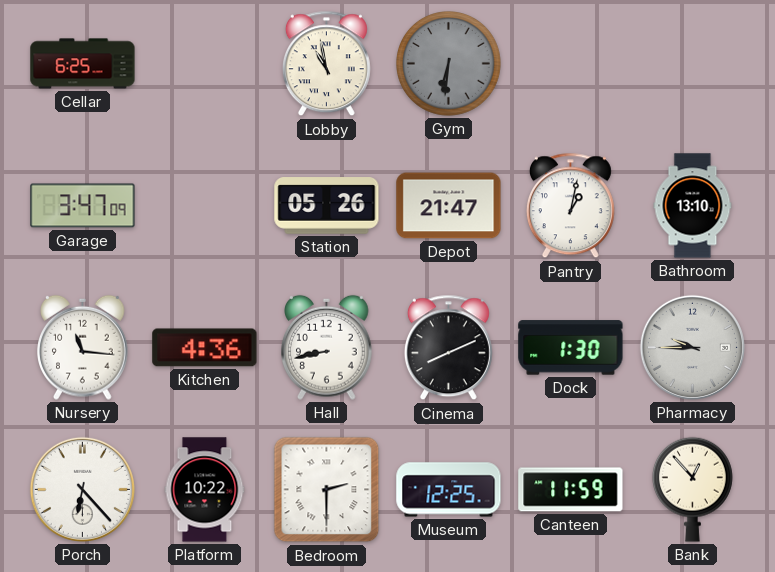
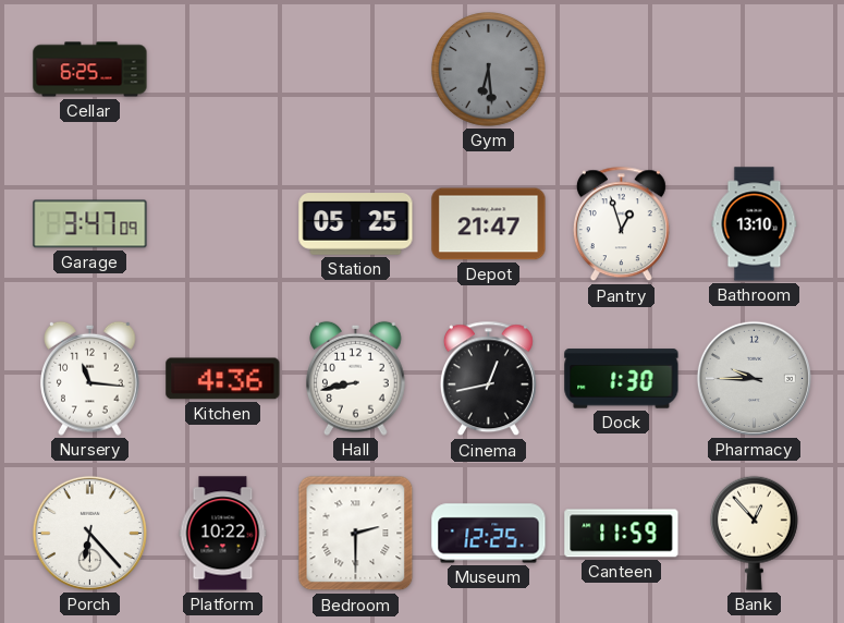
Lobby: 10:58 -> none
Gym: 6:31 -> 6:29
Station: 05:26 -> 05:25
Pantry: 1:02 -> 12:57
Cinema: 8:11 -> 12:43
